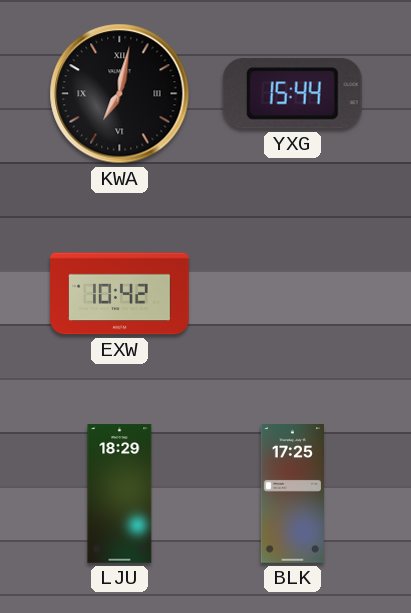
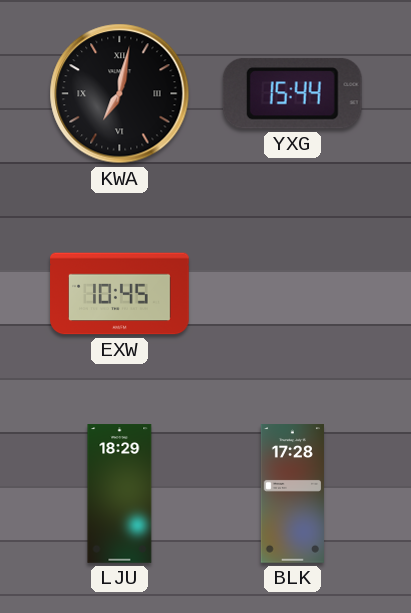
EXW: 10:42 -> 10:45
BLK: 17:25 -> 17:28
